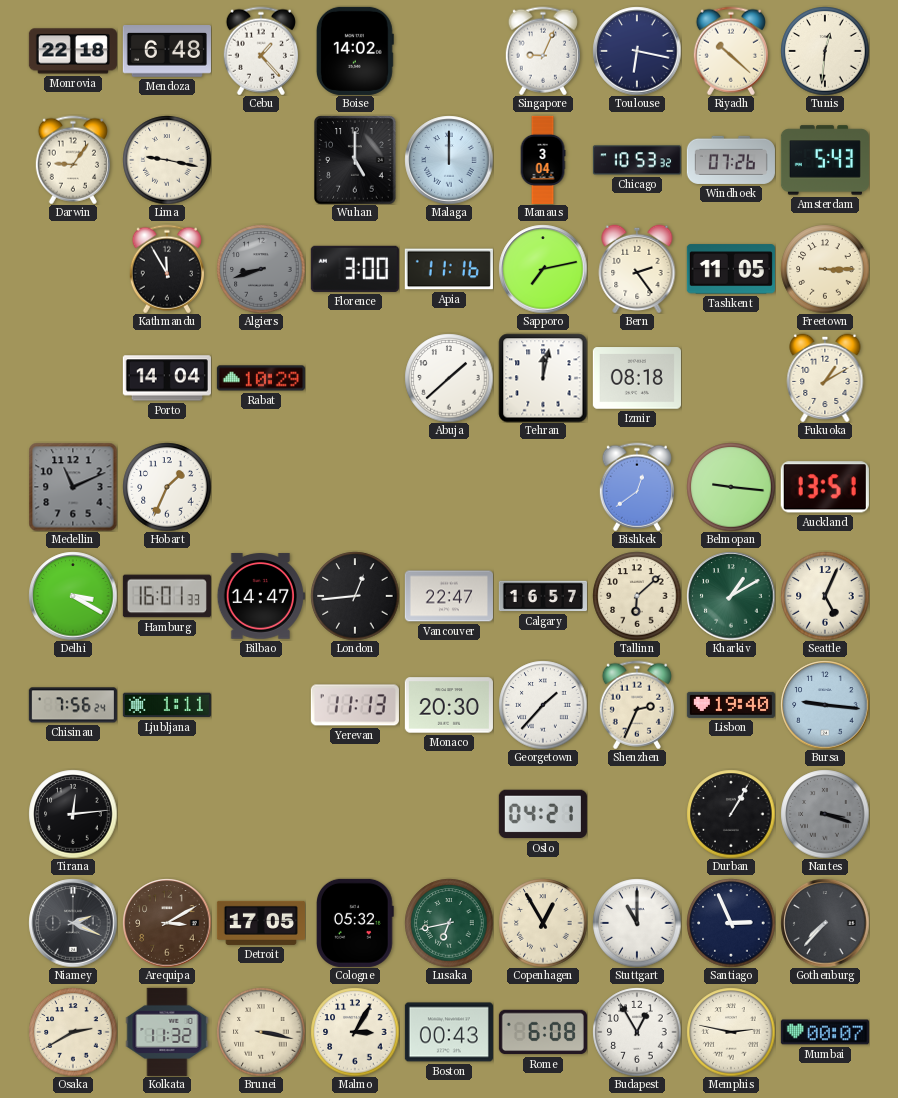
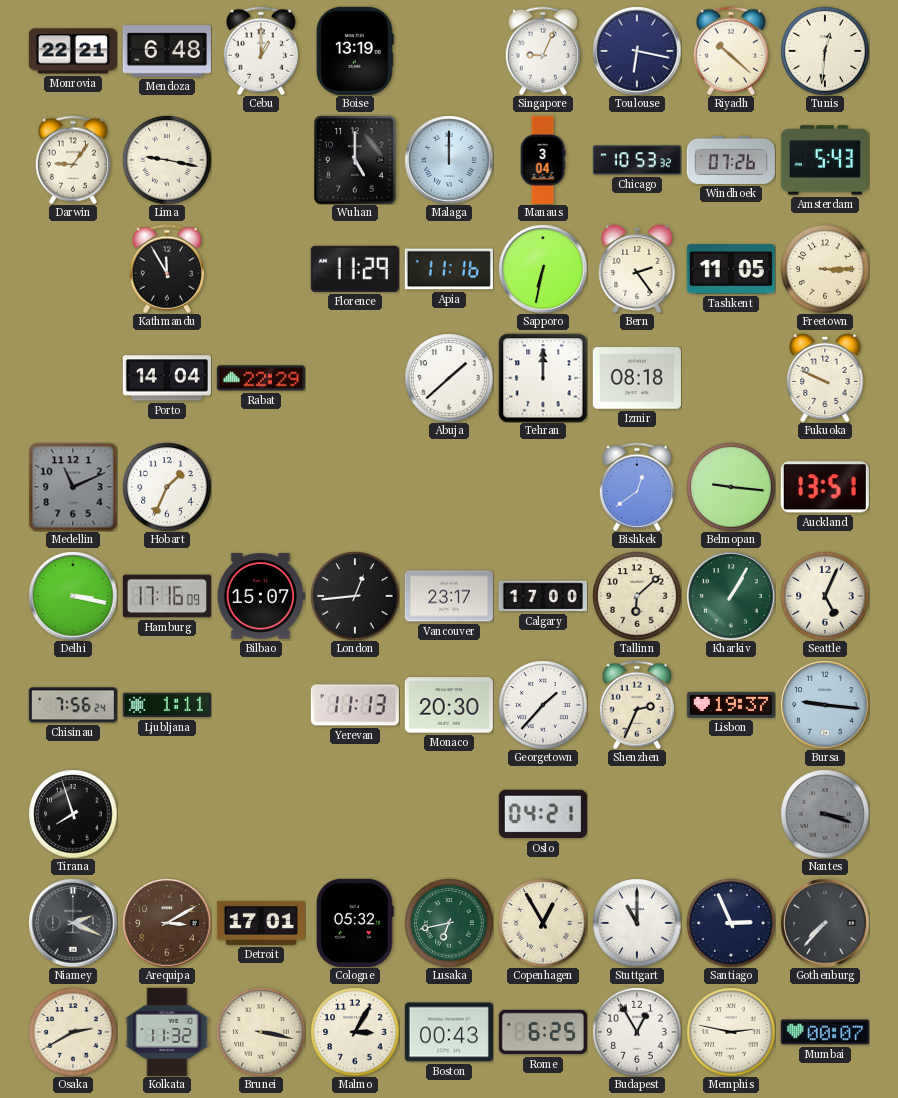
Monrovia: 22:18 -> 22:21
Cebu: 1:23 -> 1:00
Boise: 14:02 -> 13:19
Algiers: 8:42 -> none
Florence: 3:00 -> 11:29
Sapporo: 7:13 -> 6:32
Rabat: 10:29 -> 22:29
Tehran: 12:02 -> 12:00
Fukuoka: 1:10 -> 9:49
Delhi: 3:20 -> 3:17
Hamburg: 16:01 -> 17:16
Bilbao: 14:47 -> 15:07
Vancouver: 22:47 -> 23:17
Calgary: 16:57 -> 17:00
Kharkiv: 1:10 -> 1:05
Lisbon: 19:40 -> 19:37
Tirana: 12:14 -> 7:57
Durban: 1:05 -> none
Detroit: 17:05 -> 17:01
Rome: 6:08 -> 6:25
